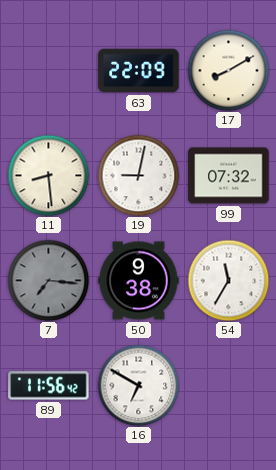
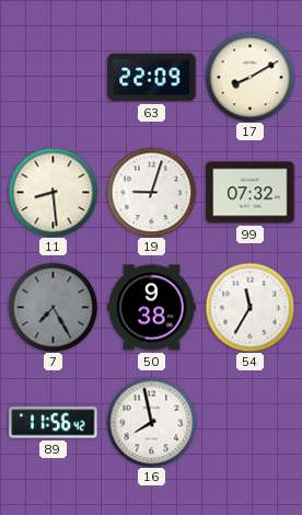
19: 9:02 -> 9:03
7: 7:16 -> 7:25
16: 6:50 -> 7:58
